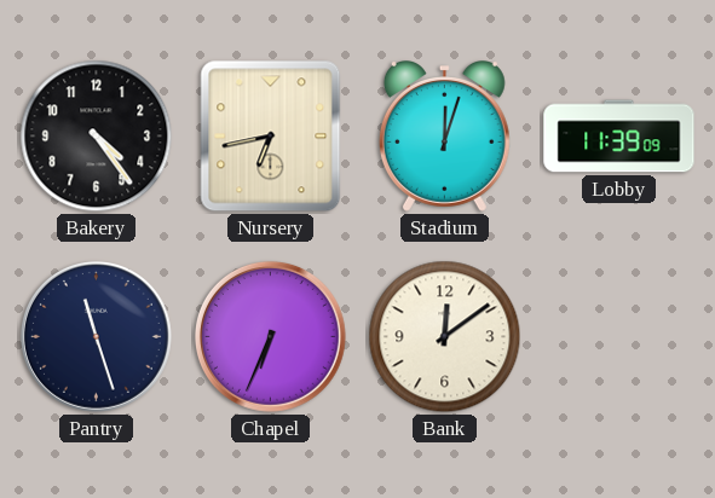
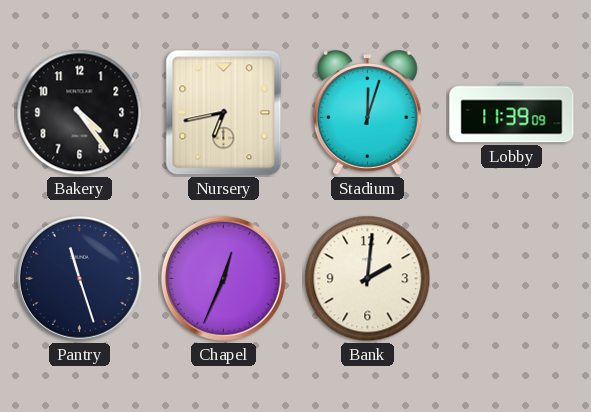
Chapel: 6:34 -> 12:34
Bank: 12:09 -> 2:01
